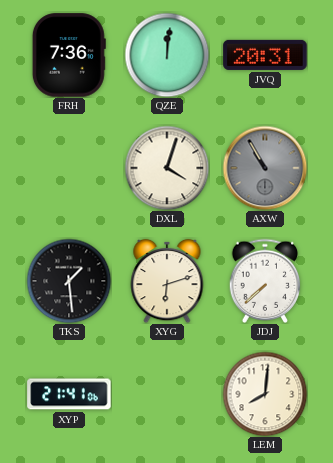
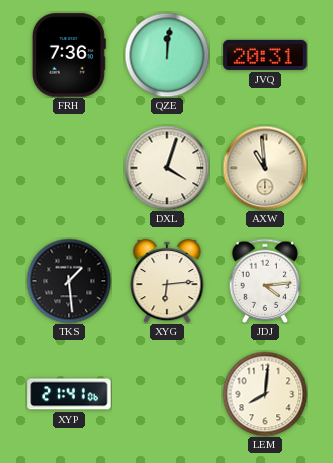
AXW: 10:55 -> 10:59
AXW dial: grey -> cream
XYG: 6:12 -> 6:14
JDJ: 7:38 -> 4:14
